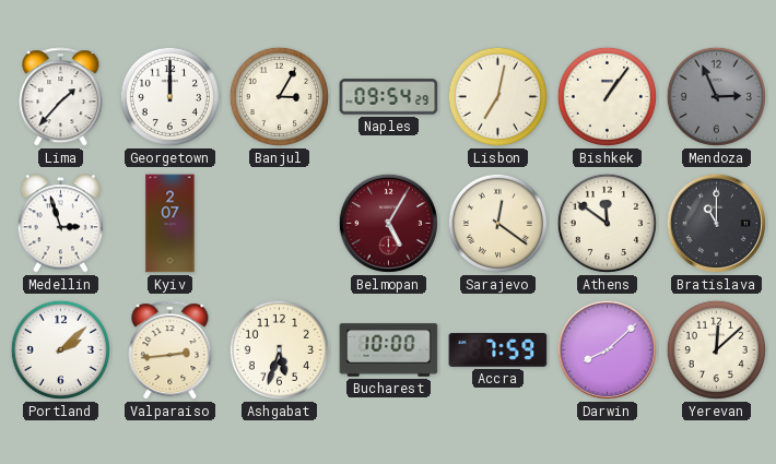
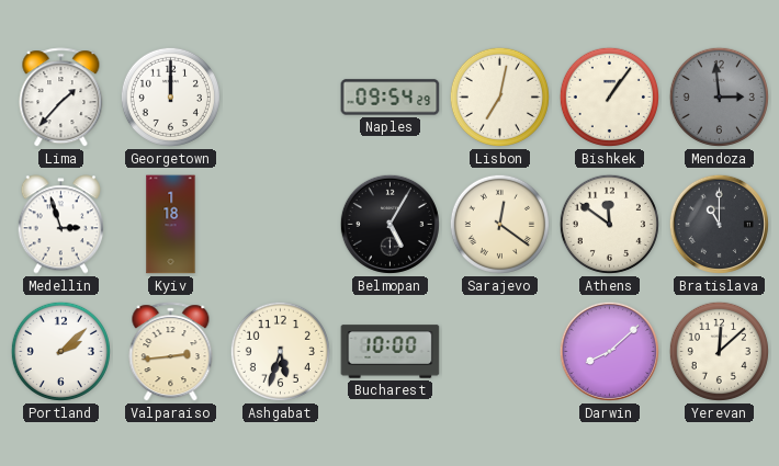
Banjul: 3:05 -> none
Mendoza: 2:56 -> 2:59
Kyiv: 2:07 -> 1:18
Belmopan dial: burgundy -> black
Accra: 7:59 -> none
